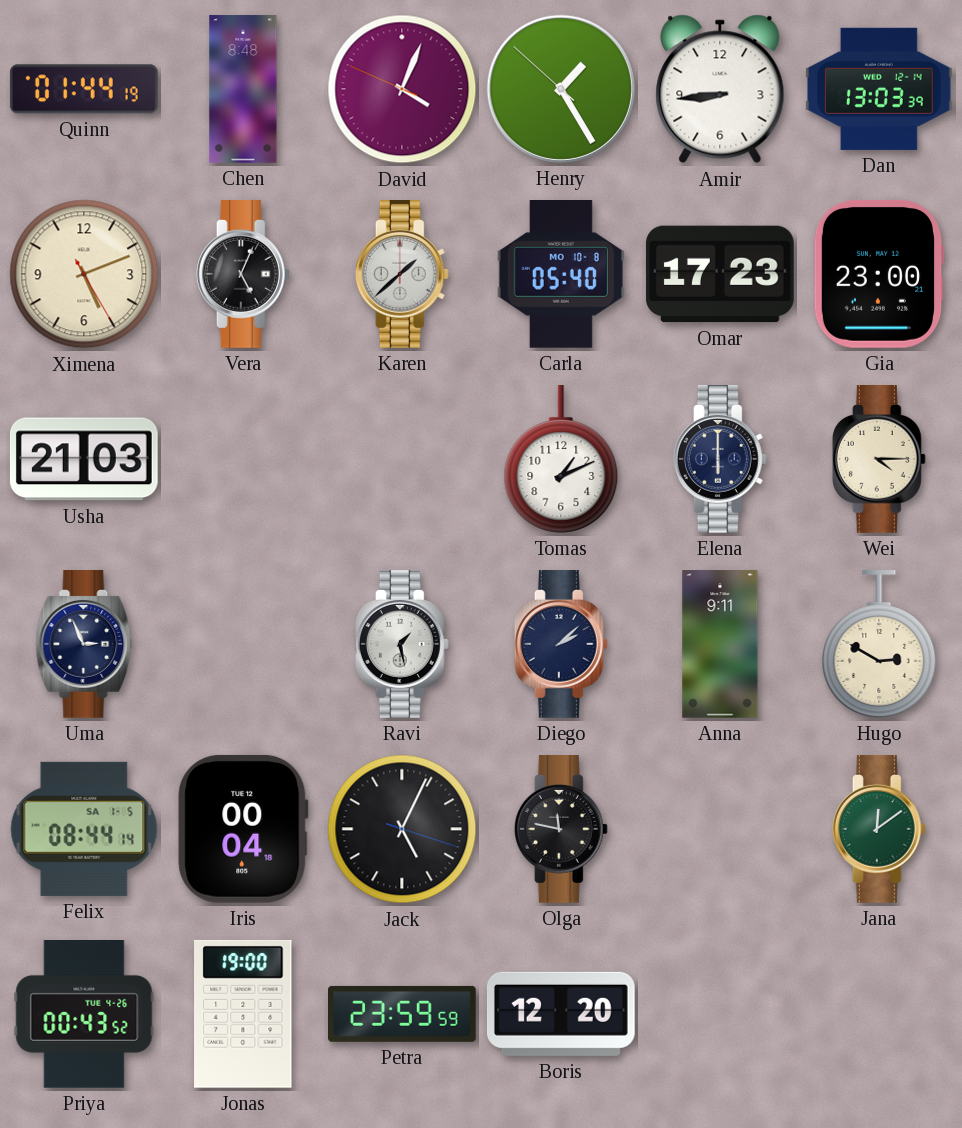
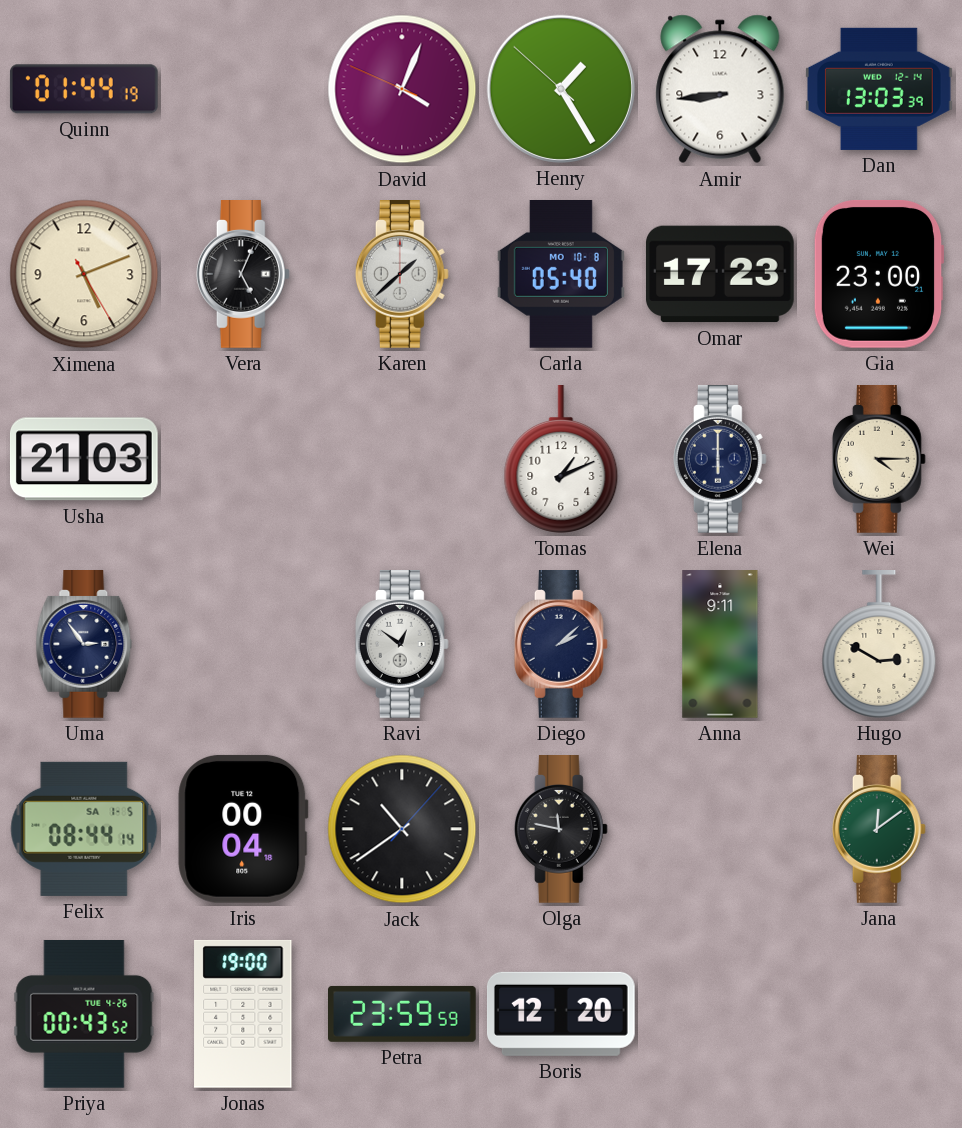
Chen: 8:48 -> none
Uma: 2:56 -> 2:54
Ravi: 1:28 -> 12:51
Jack: 5:04 -> 10:39
